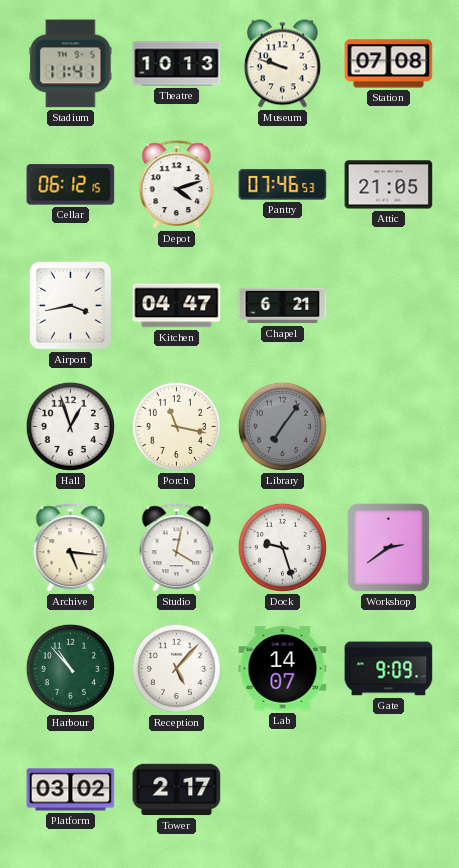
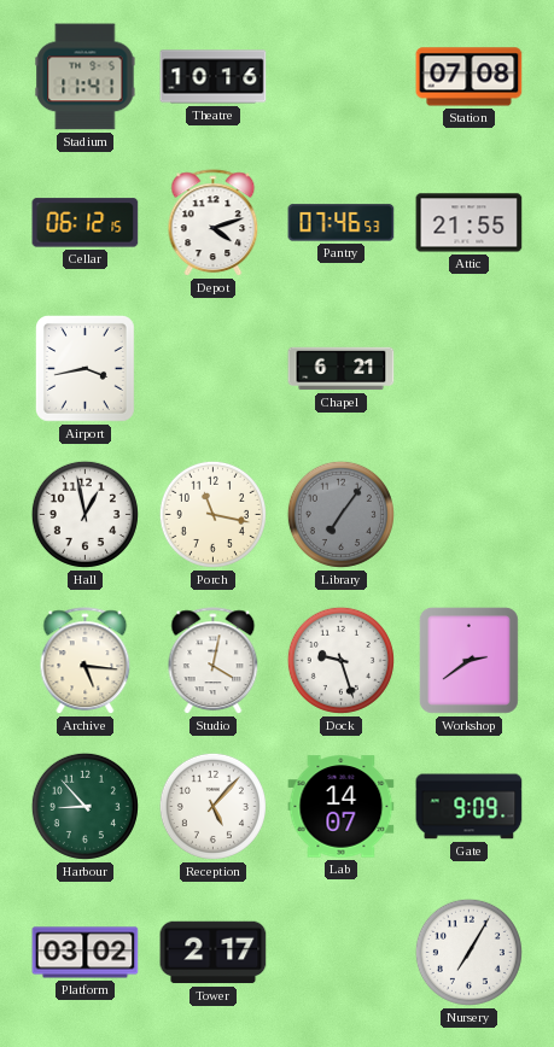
Theatre: 10:13 -> 10:16
Museum: 9:48 -> none
Attic: 21:05 -> 21:55
Kitchen: 04:47 -> none
Hall: 12:57 -> 12:58
Harbour: 10:53 -> 8:53
Nursery: none -> 7:05
